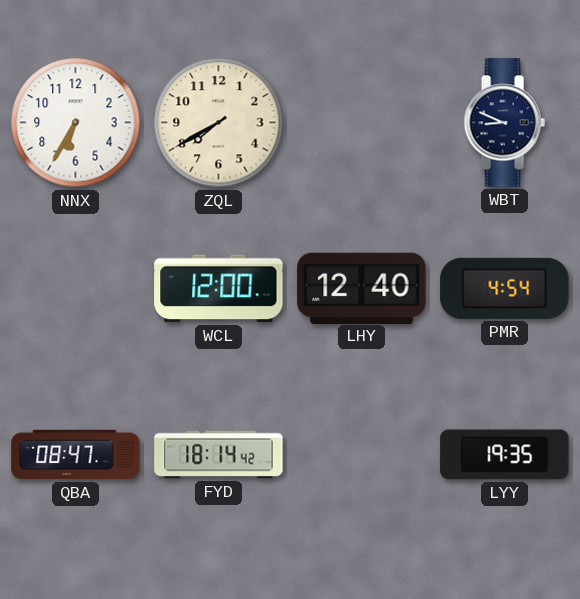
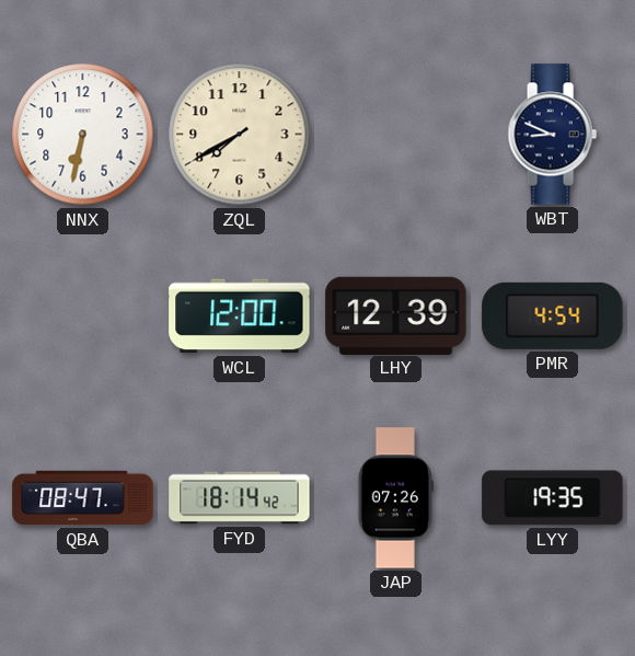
NNX: 6:35 -> 6:32
LHY: 12:40 -> 12:39
JAP: none -> 07:26
